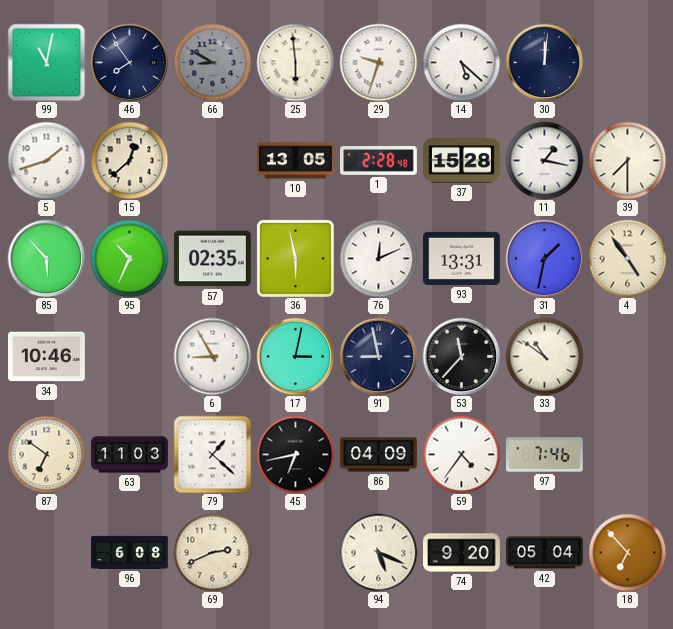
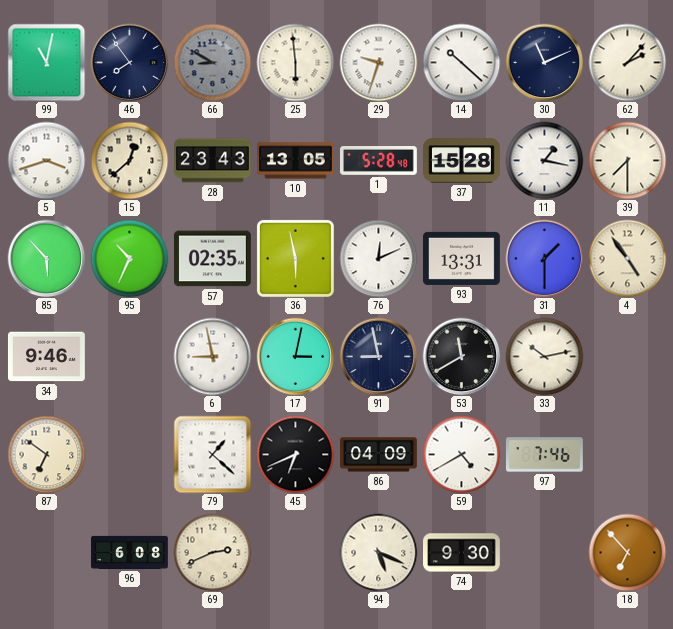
14: 5:22 -> 10:22
30: 12:01 -> 11:11
62: none -> 2:07
5: 1:42 -> 3:42
28: none -> 23:43
1: 2:28 -> 5:28
31: 1:32 -> 1:30
34: 10:46 -> 9:46
6: 8:55 -> 8:58
53: 11:37 -> 11:40
33: 10:51 -> 10:13
63: 11:03 -> none
45: 6:43 -> 6:41
59: 4:36 -> 4:40
74: 9:20 -> 9:30
42: 05:04 -> none
